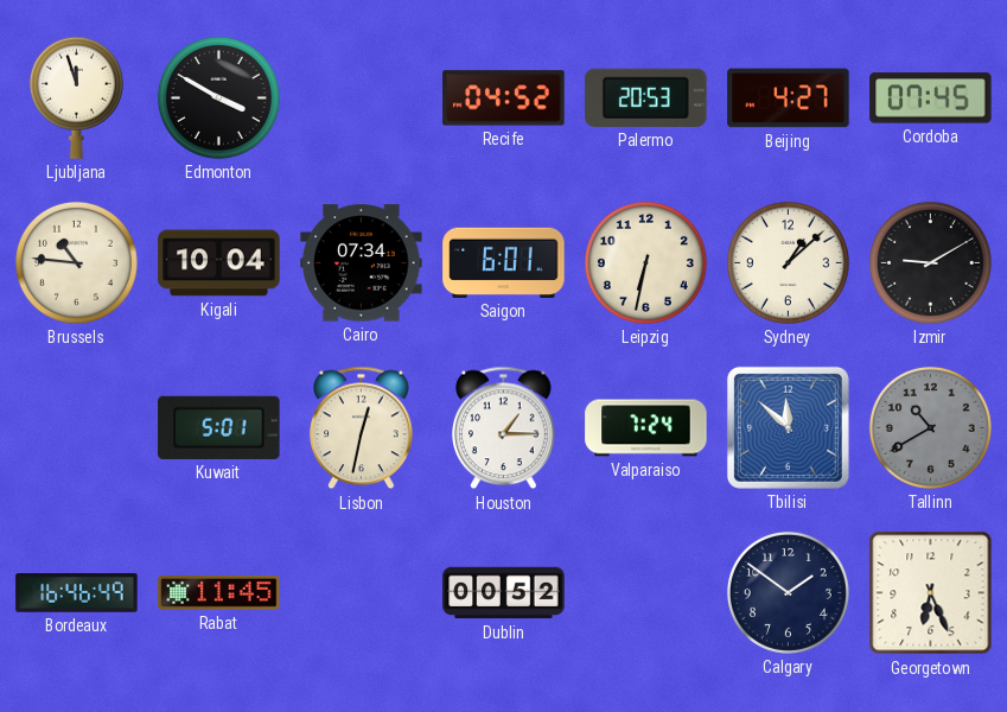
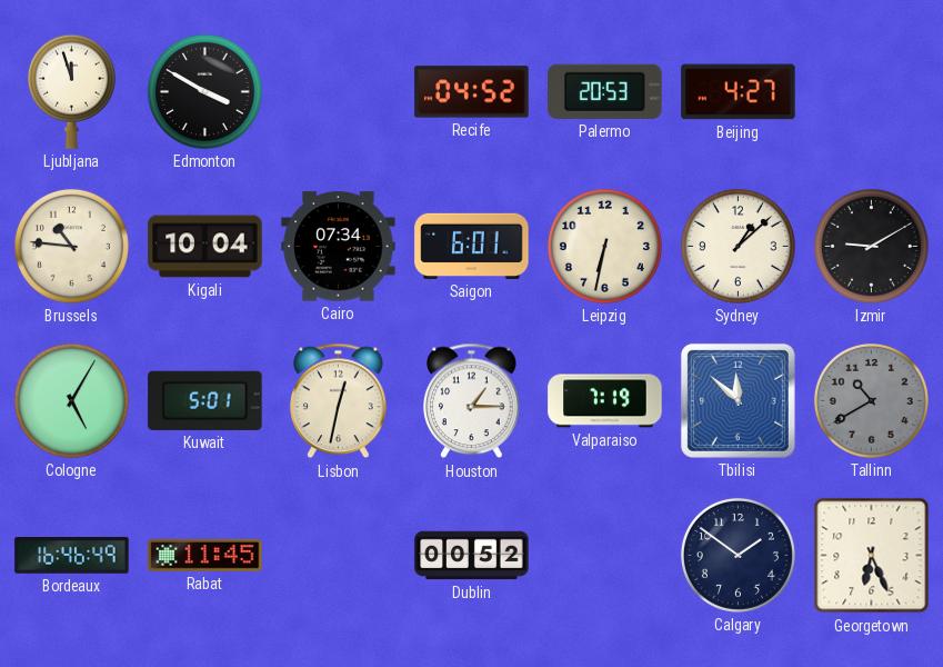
Cordoba: 07:45 -> none
Cologne: none -> 5:05
Valparaiso: 7:24 -> 7:19
